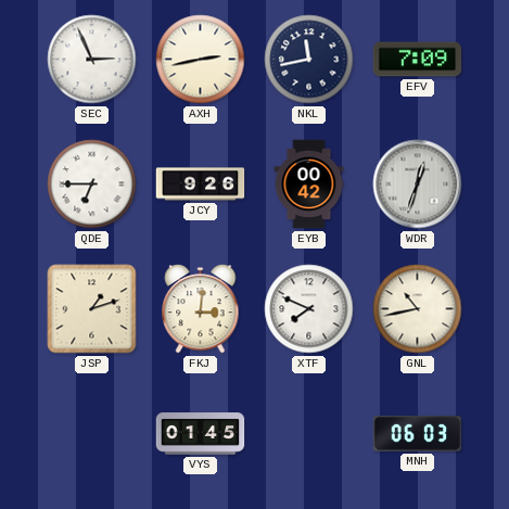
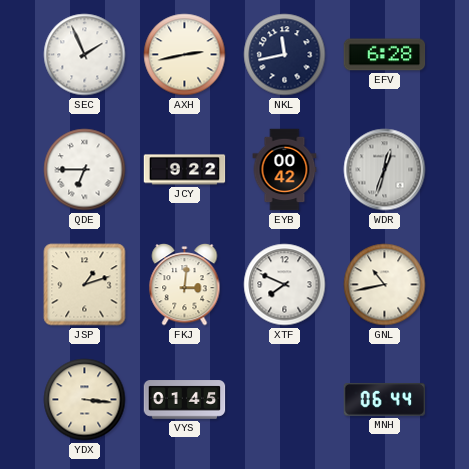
SEC: 2:56 -> 1:56
EFV: 7:09 -> 6:28
JCY: 9:26 -> 9:22
YDX: none -> 3:16
MNH: 06:03 -> 06:44
